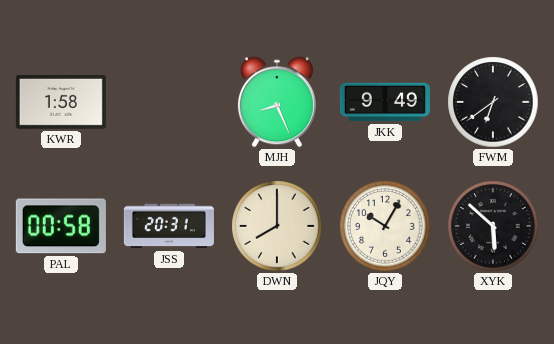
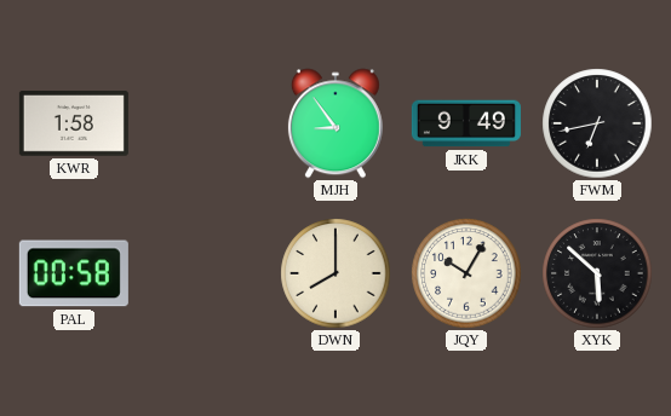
MJH: 8:26 -> 8:54
FWM: 6:39 -> 6:43
JSS: 20:31 -> none
